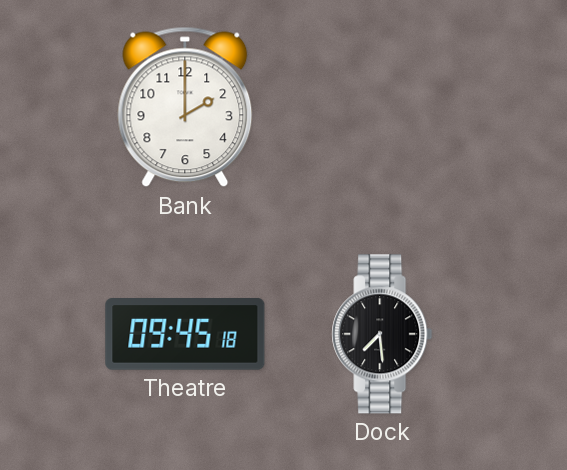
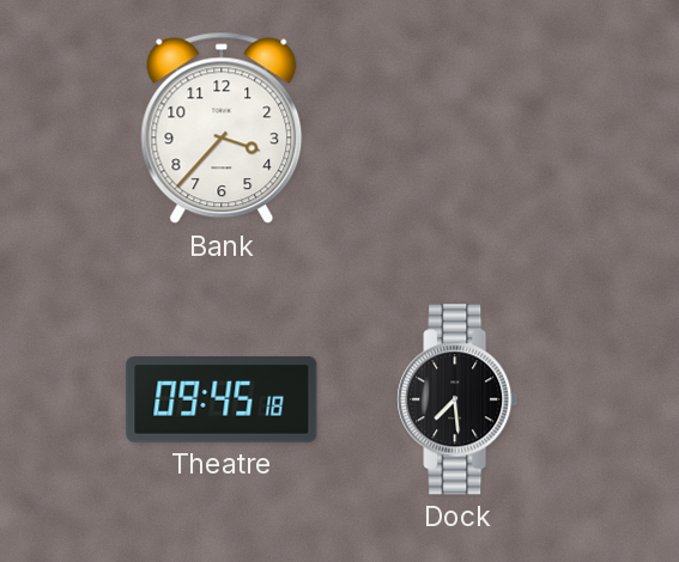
Bank: 2:00 -> 3:37
